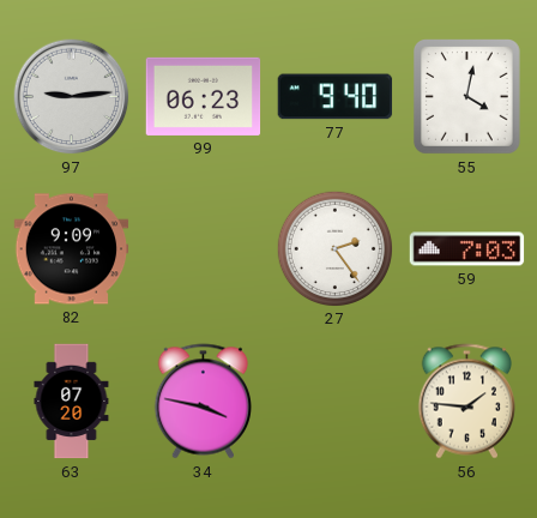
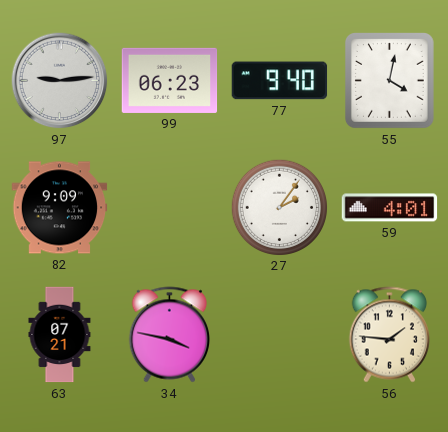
27: 2:24 -> 2:06
59: 7:03 -> 4:01
63: 07:20 -> 07:21
